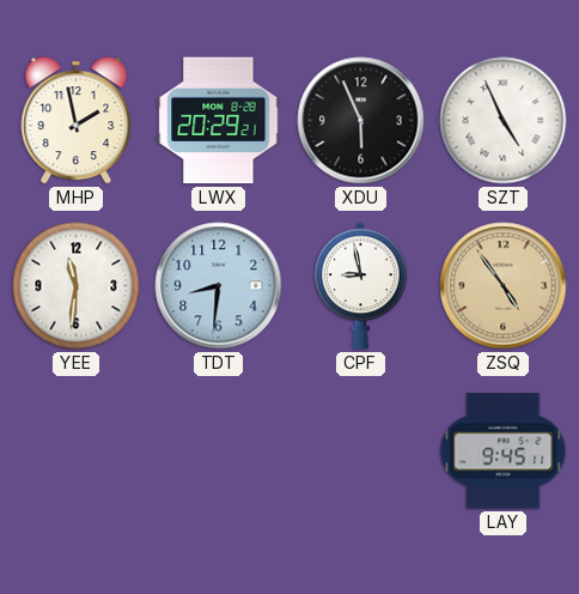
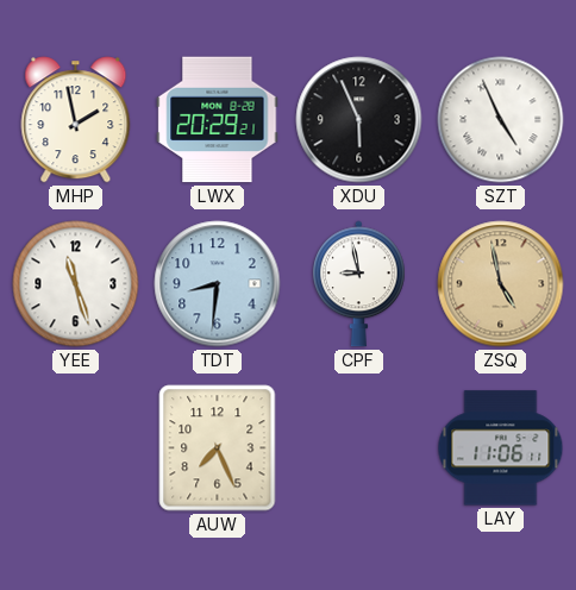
YEE: 11:31 -> 11:27
ZSQ: 4:54 -> 4:58
AUW: none -> 7:26
LAY: 9:45 -> 11:06
